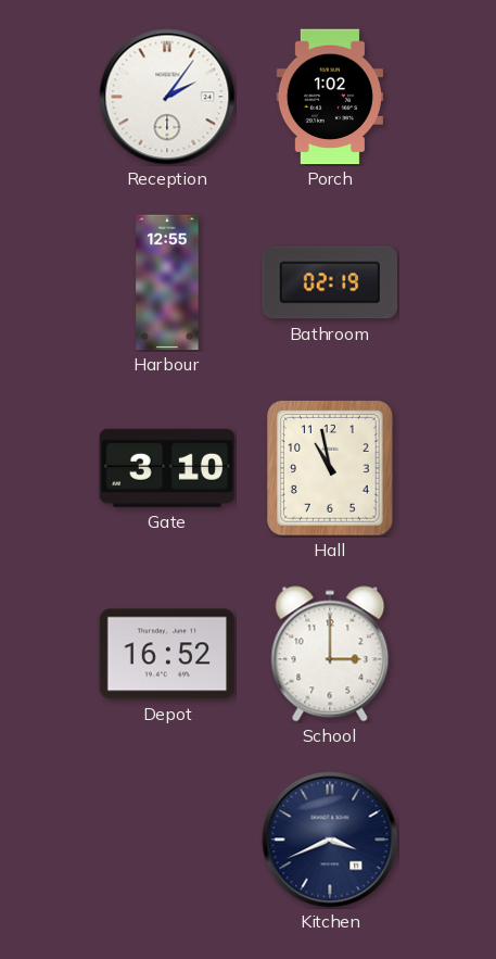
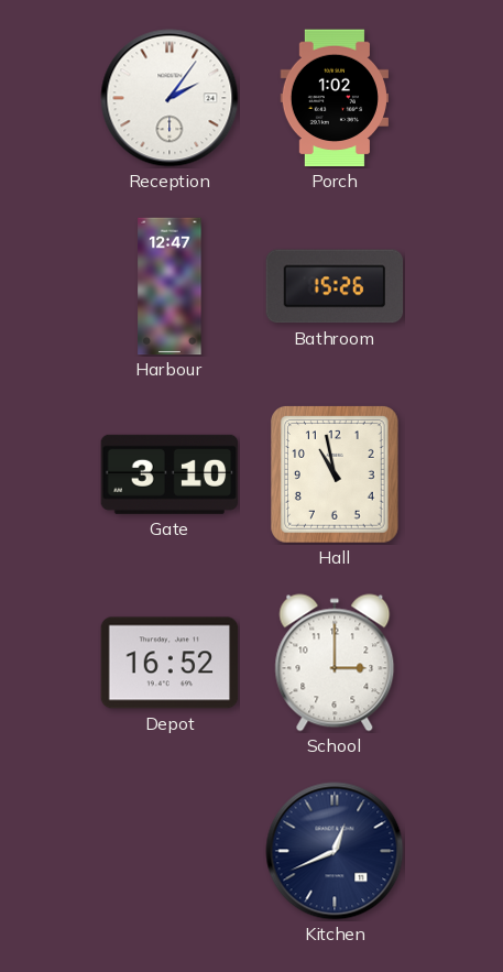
Harbour: 12:55 -> 12:47
Bathroom: 02:19 -> 15:26
Kitchen: 3:41 -> 12:41
